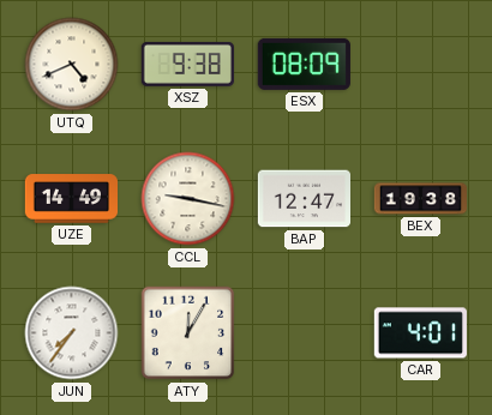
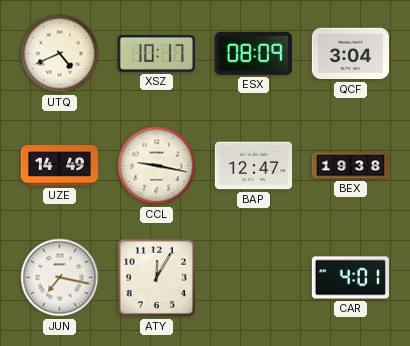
XSZ: 9:38 -> 10:17
QCF: none -> 3:04
JUN: 7:36 -> 7:17
